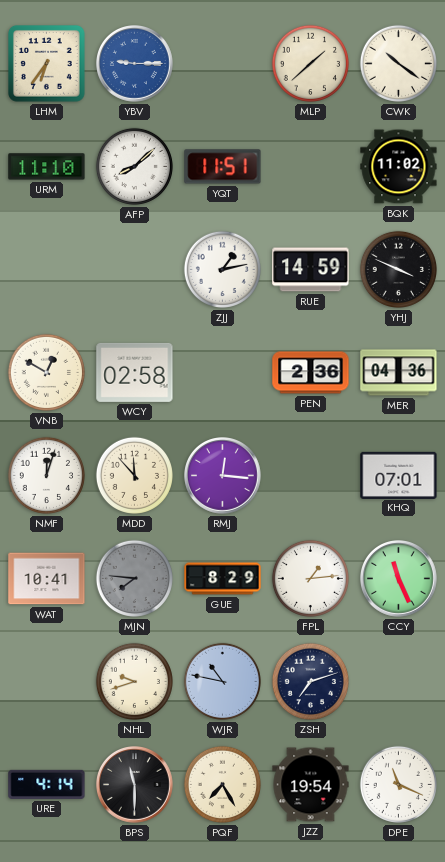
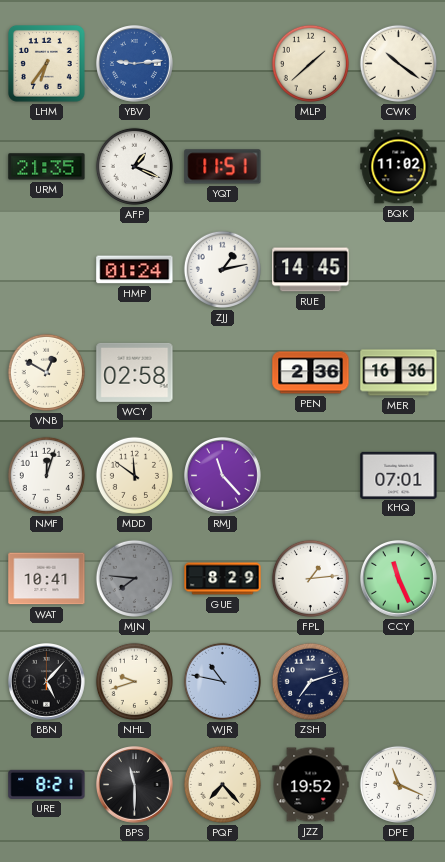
YBV: 9:15 -> 9:14
URM: 11:10 -> 21:35
AFP: 8:08 -> 1:19
HMP: none -> 01:24
RUE: 14:59 -> 14:45
YHJ: 3:49 -> none
MER: 04:36 -> 16:36
MDD: 11:53 -> 11:51
RMJ: 12:16 -> 11:23
BBN: none -> 5:07
URE: 4:14 -> 8:21
PQF: 7:25 -> 7:23
JZZ: 19:54 -> 19:52
